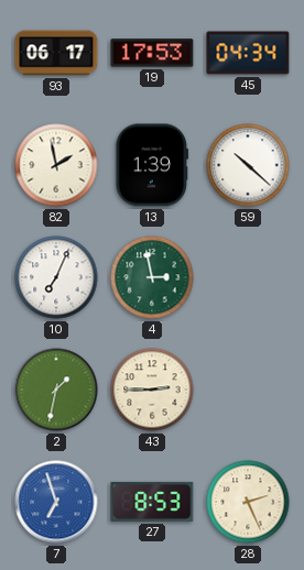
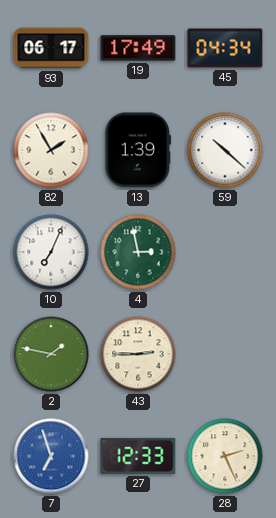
19: 17:53 -> 17:49
82: 1:58 -> 1:55
2: 1:32 -> 1:47
27: 8:53 -> 12:33
